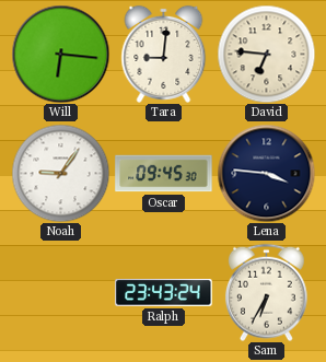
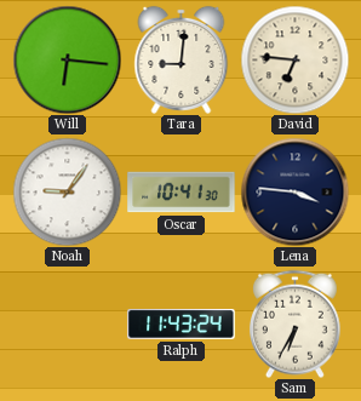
Oscar: 09:45 -> 10:41
Ralph: 23:43 -> 11:43
